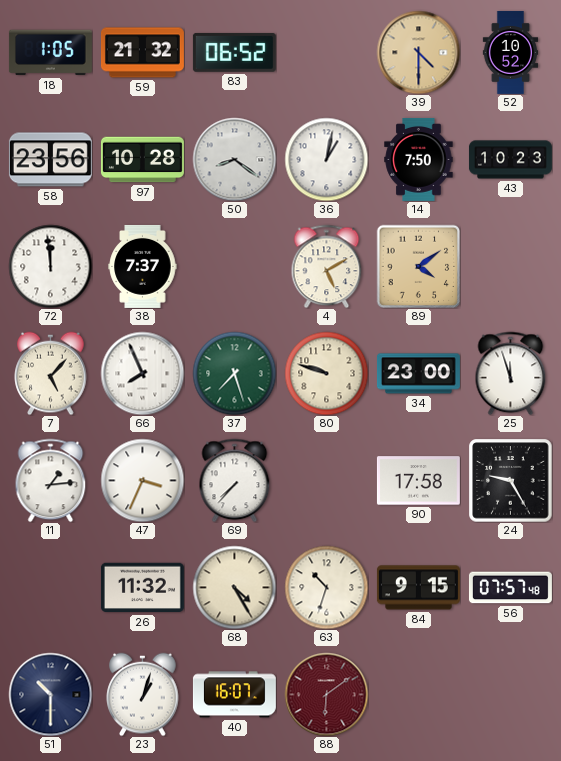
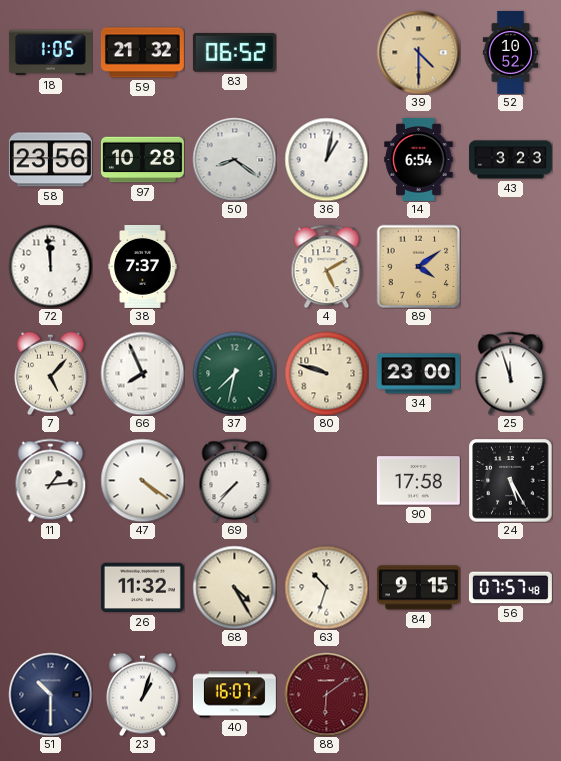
14: 7:50 -> 6:54
43: 10:23 -> 3:23
37: 7:27 -> 7:32
47: 3:34 -> 4:21
24: 9:25 -> 5:25
